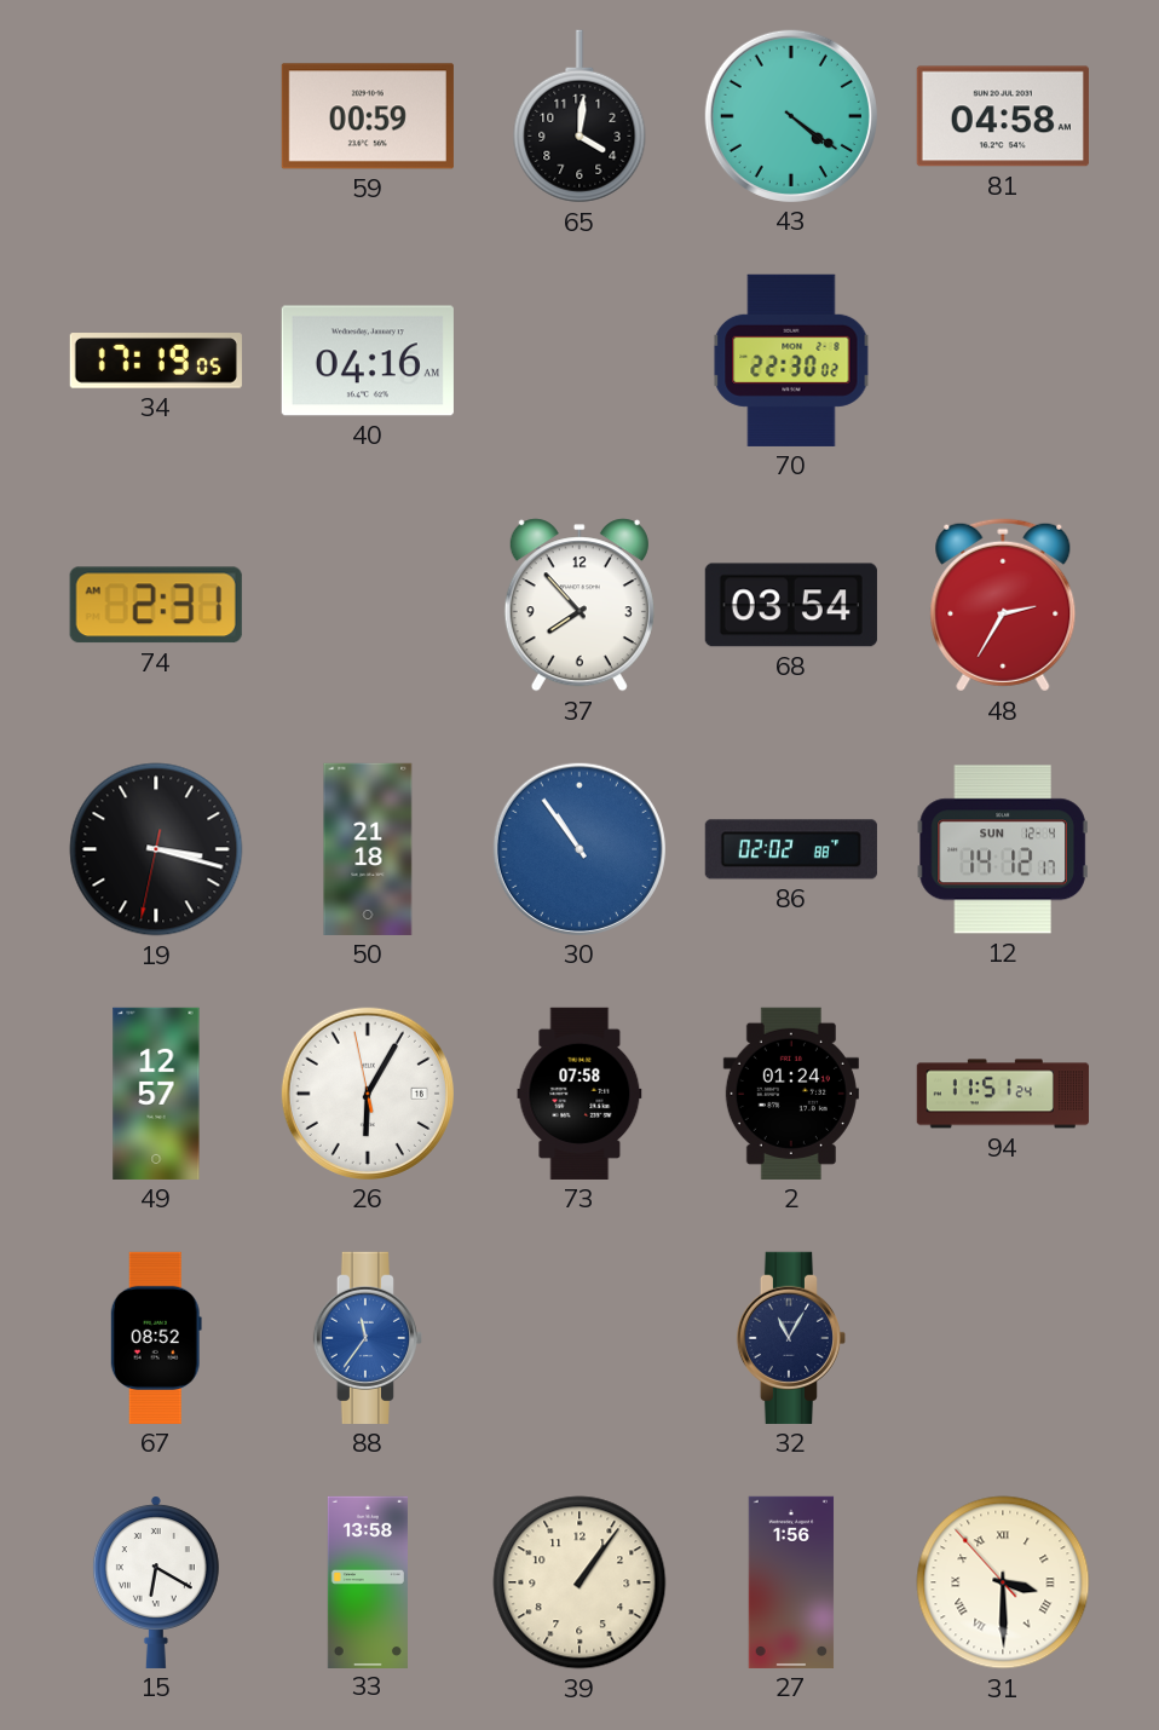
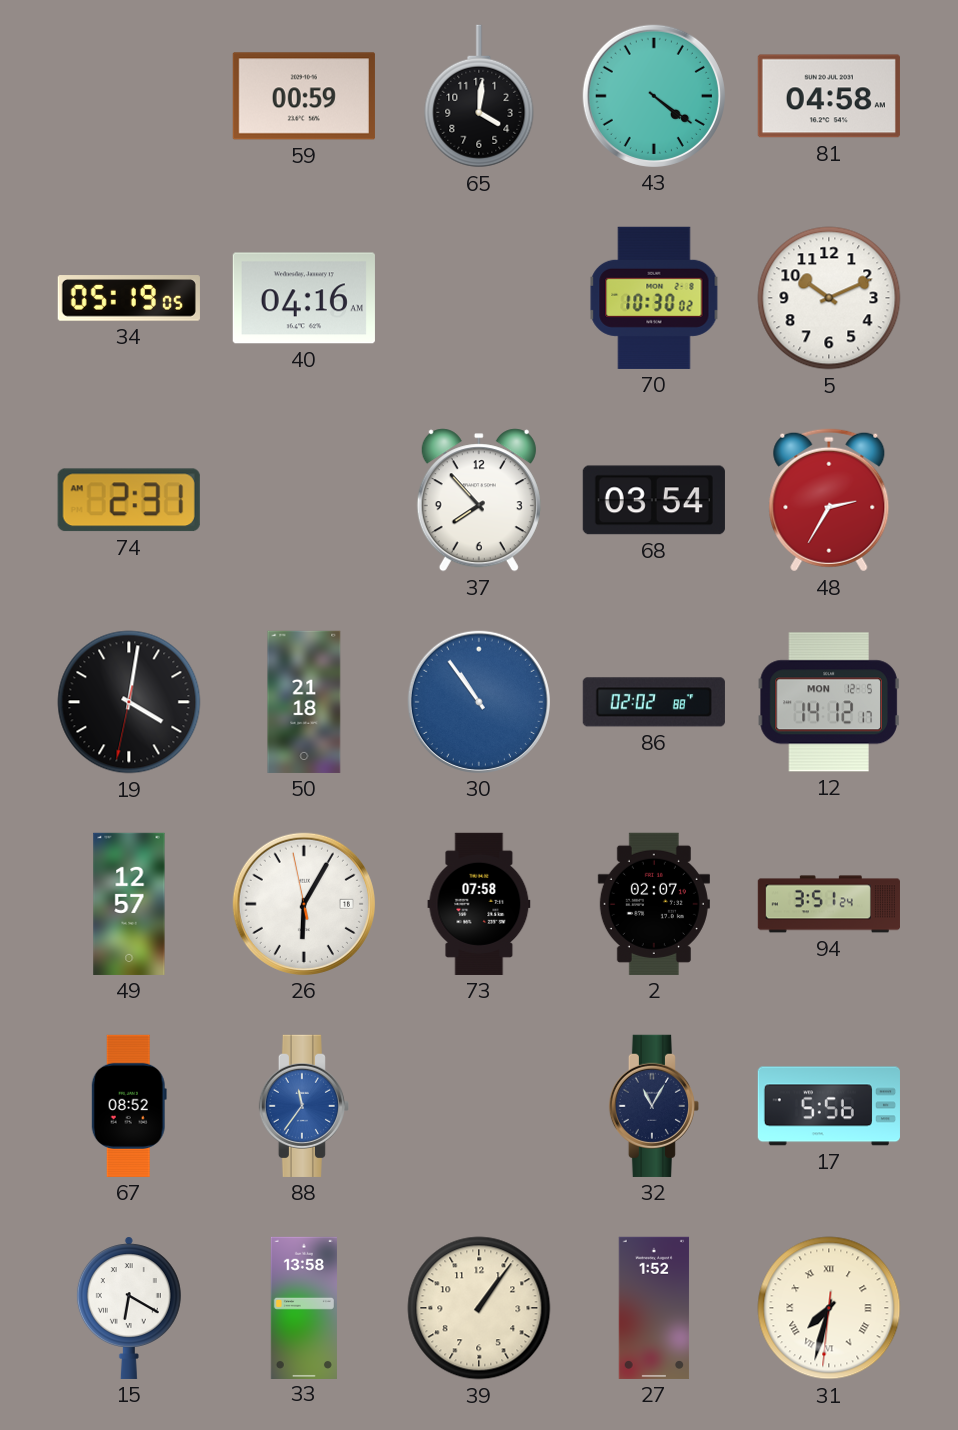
34: 17:19 -> 05:19
70: 22:30 -> 10:30
5: none -> 10:11
19: 3:17 -> 4:01
12 date: SUN 12-4 -> MON 12-5
2: 01:24 -> 02:07
94: 11:51 -> 3:51
17: none -> 5:56
27: 1:56 -> 1:52
31: 3:29 -> 7:32
